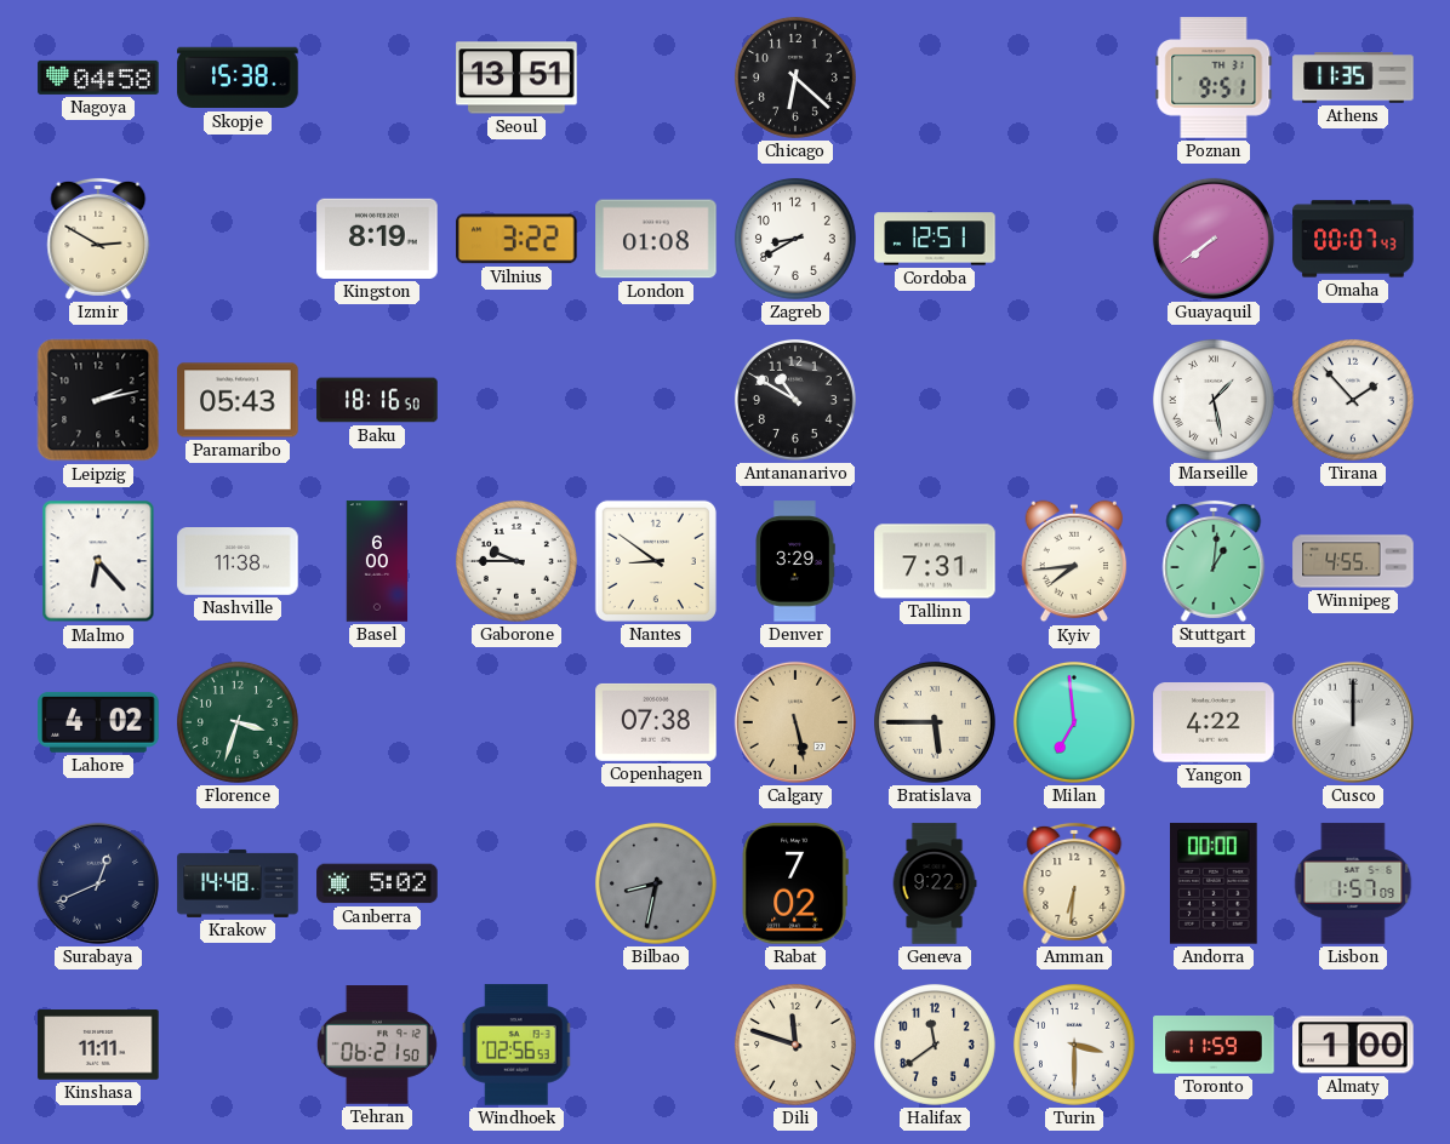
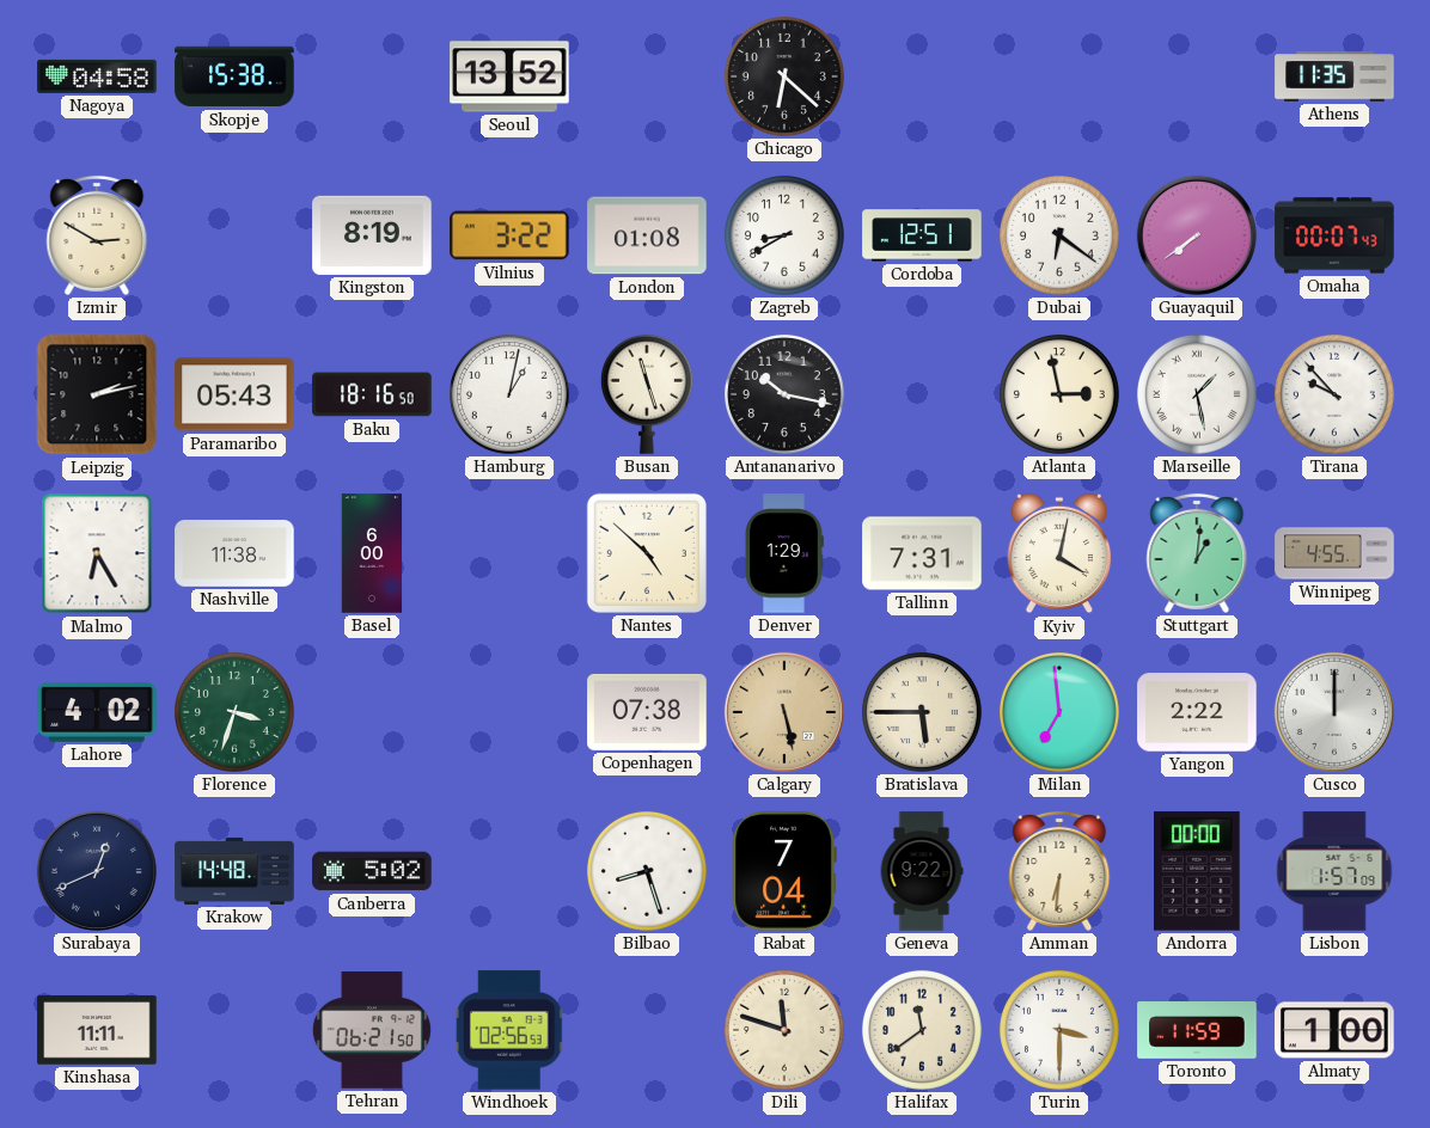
Seoul: 13:51 -> 13:52
Poznan: 9:51 -> none
Dubai: none -> 6:21
Hamburg: none -> 1:02
Busan: none -> 11:27
Antananarivo: 10:50 -> 10:17
Atlanta: none -> 2:58
Tirana: 1:53 -> 9:53
Malmo: 6:23 -> 6:25
Gaborone: 9:45 -> none
Nantes: 8:51 -> 4:52
Denver: 3:29 -> 1:29
Kyiv: 7:44 -> 4:02
Yangon: 4:22 -> 2:22
Bilbao: 8:32 -> 8:27
Bilbao dial: grey -> white
Rabat: 7:02 -> 7:04
